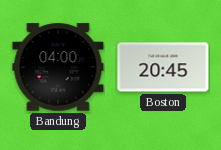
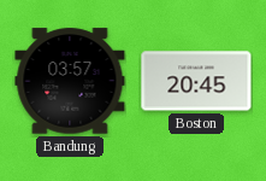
Bandung: 04:00 -> 03:57
